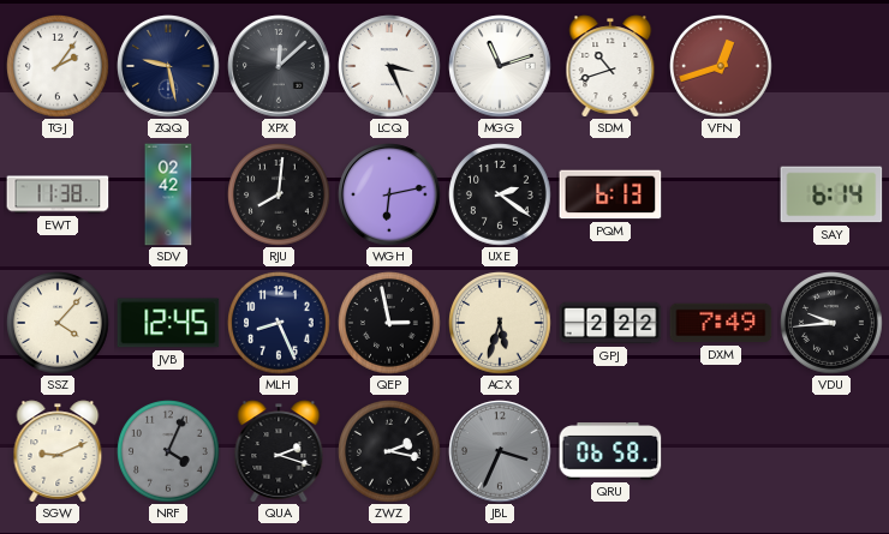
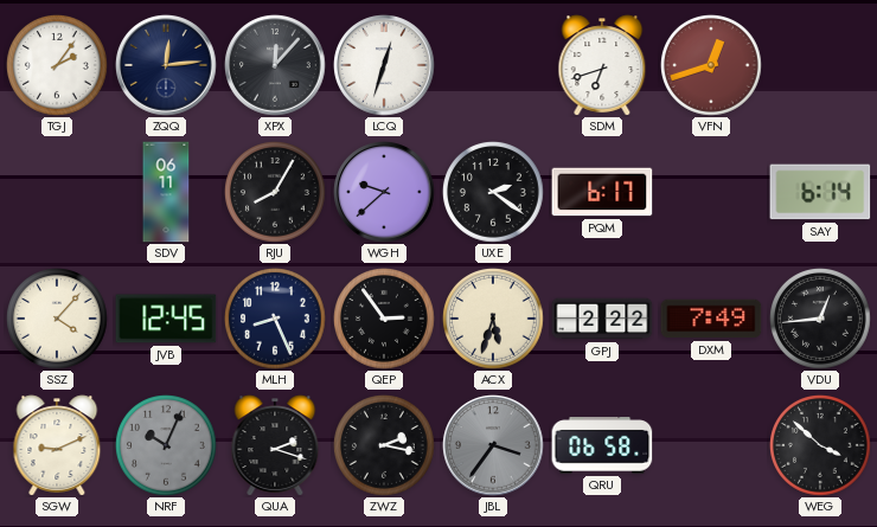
ZQQ: 9:28 -> 12:14
XPX: 12:08 -> 12:07
LCQ: 3:26 -> 12:33
MGG: 11:12 -> none
SDM: 10:42 -> 6:42
EWT: 11:38 -> none
SDV: 02:42 -> 06:11
RJU: 8:01 -> 8:05
WGH: 6:13 -> 9:38
PQM: 6:13 -> 6:17
QEP: 2:58 -> 2:54
VDU: 9:44 -> 12:44
NRF: 4:04 -> 10:04
JBL: 3:34 -> 3:36
WEG: none -> 3:52
